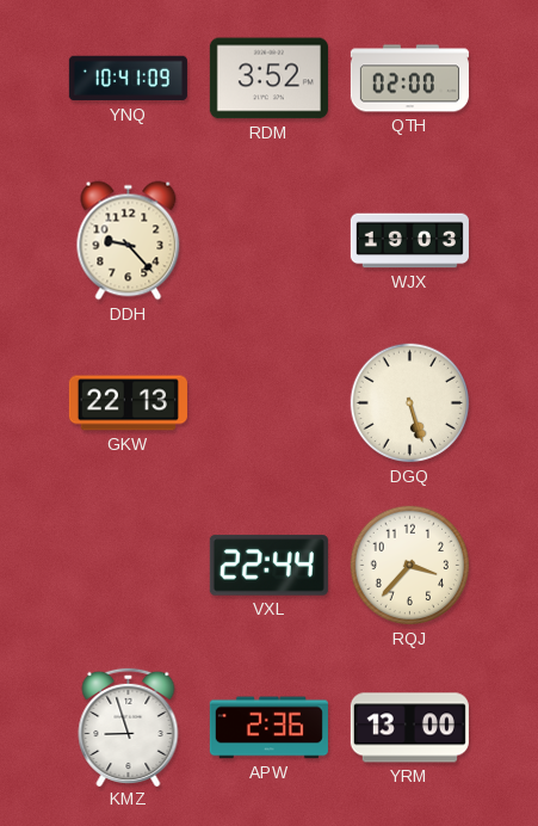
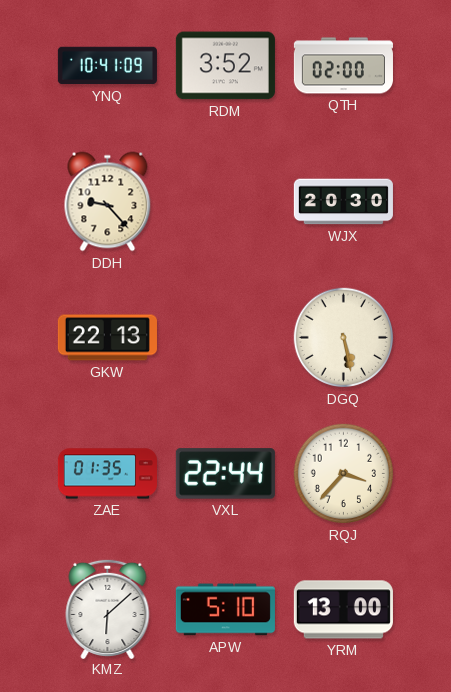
WJX: 19:03 -> 20:30
DGQ: 5:27 -> 5:28
ZAE: none -> 01:35
KMZ: 8:57 -> 6:08
APW: 2:36 -> 5:10
